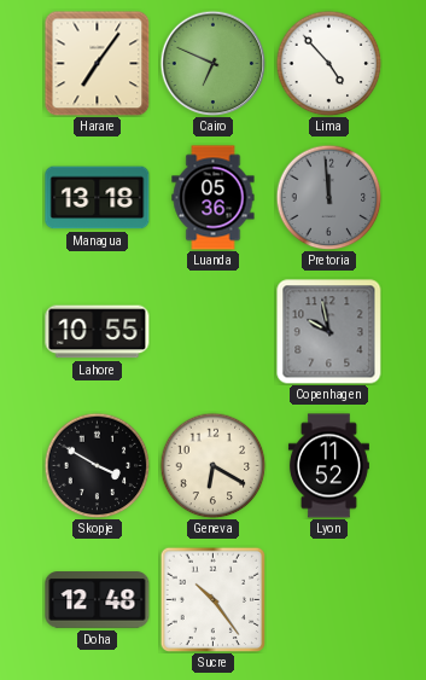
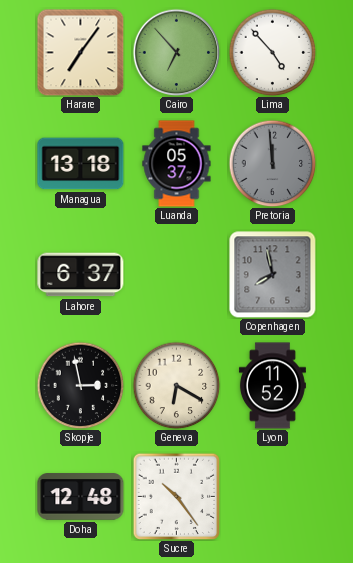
Cairo: 6:49 -> 6:53
Luanda: 05:36 -> 05:37
Lahore: 10:55 -> 6:37
Copenhagen: 9:58 -> 7:58
Skopje: 3:50 -> 2:58
